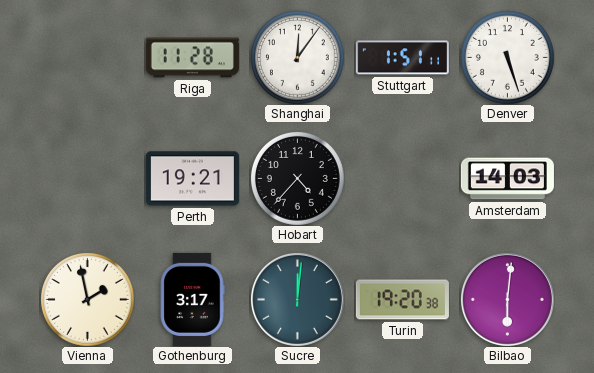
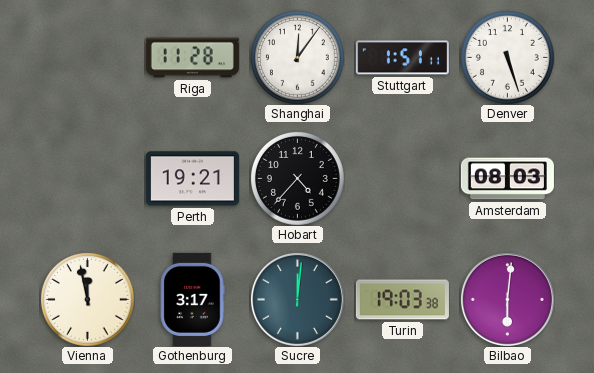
Amsterdam: 14:03 -> 08:03
Vienna: 1:58 -> 11:58
Turin: 19:20 -> 19:03
